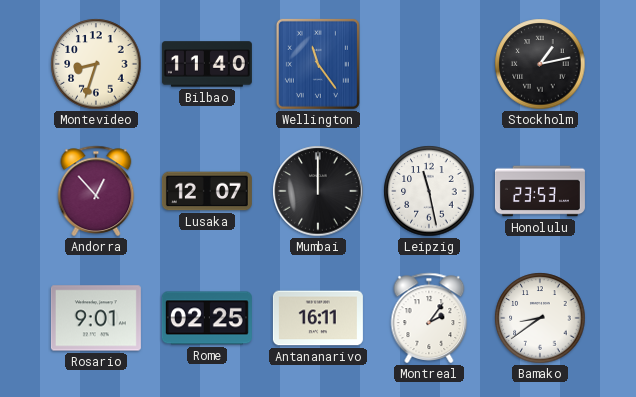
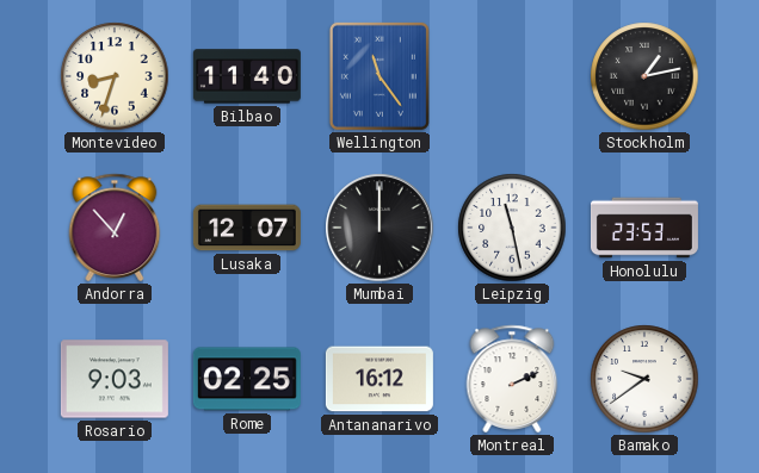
Rosario: 9:01 -> 9:03
Antananarivo: 16:11 -> 16:12
Montreal: 2:06 -> 2:11
Bamako: 8:39 -> 9:39
